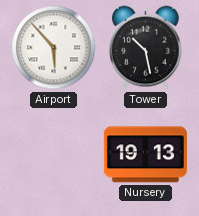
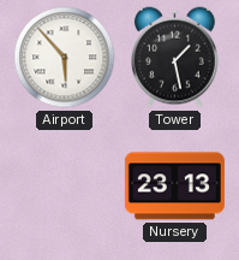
Tower: 10:28 -> 1:28
Nursery: 19:13 -> 23:13
